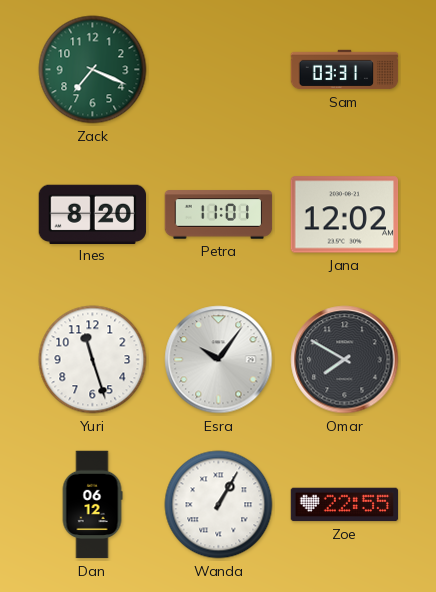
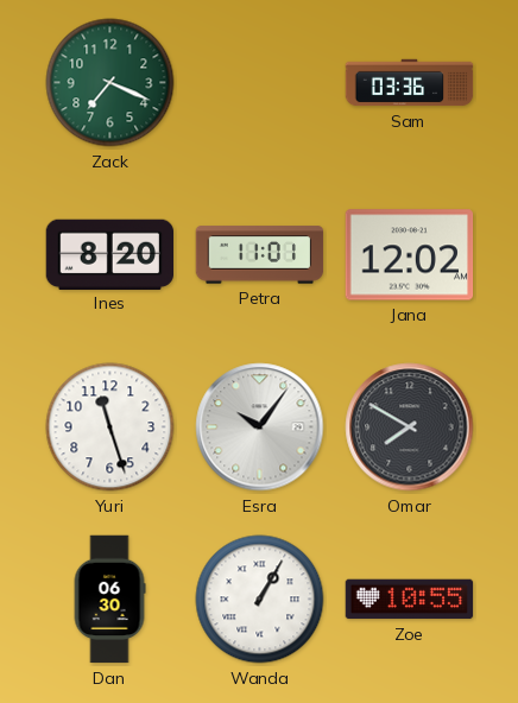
Sam: 03:31 -> 03:36
Dan: 06:12 -> 06:30
Zoe: 22:55 -> 10:55
